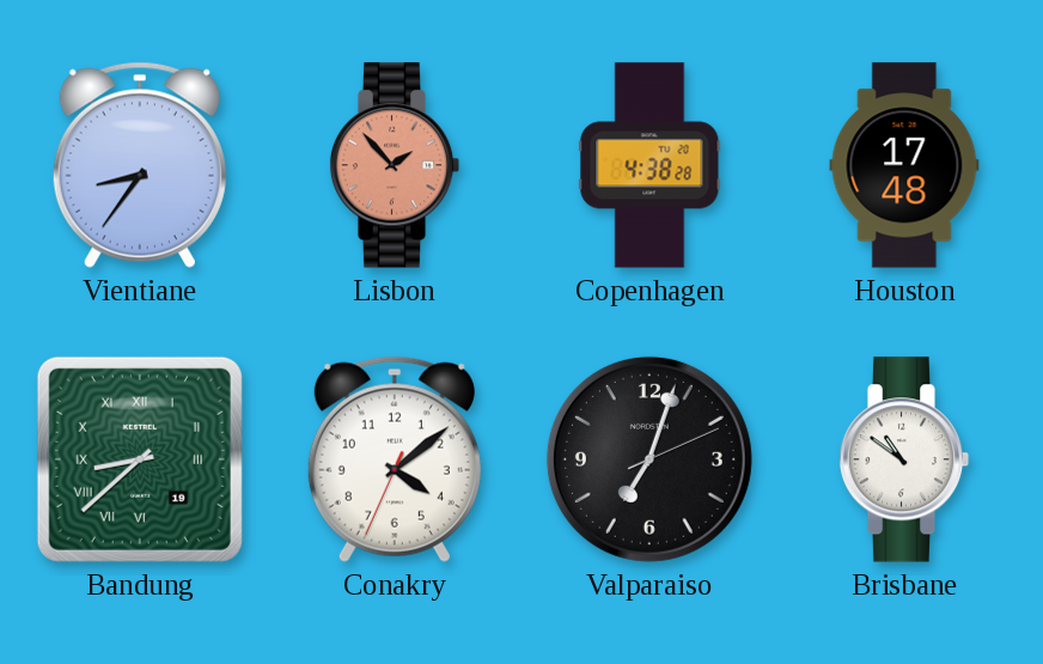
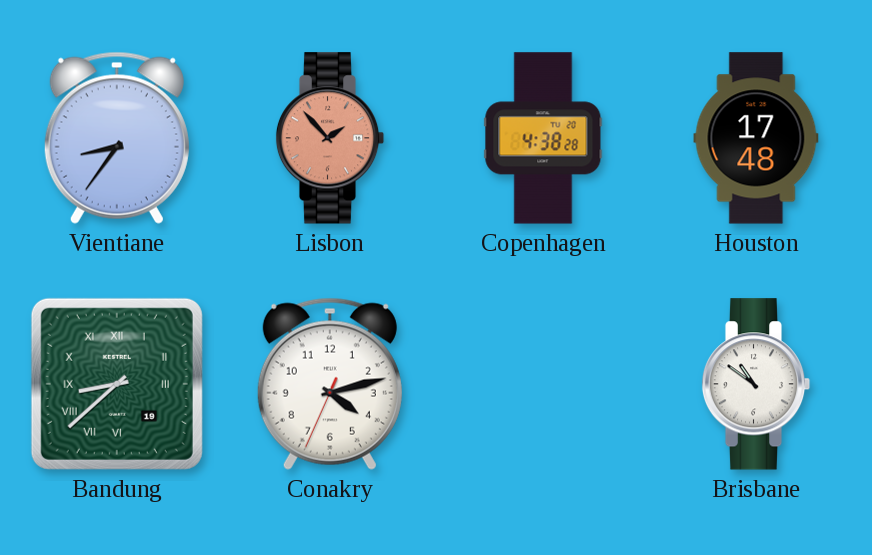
Conakry: 4:08 -> 4:12
Valparaiso: 7:03 -> none
